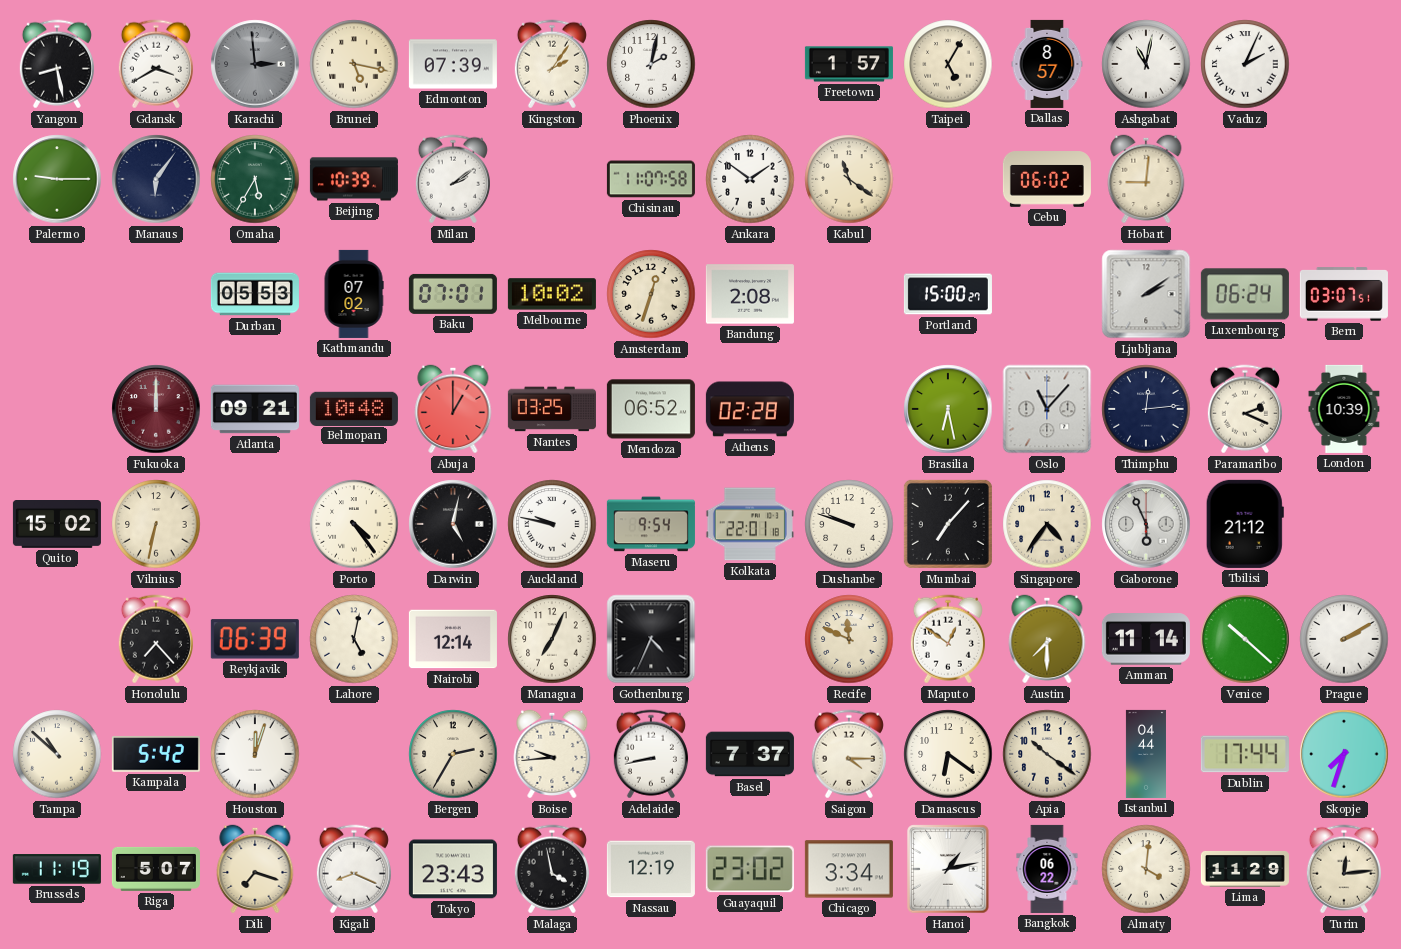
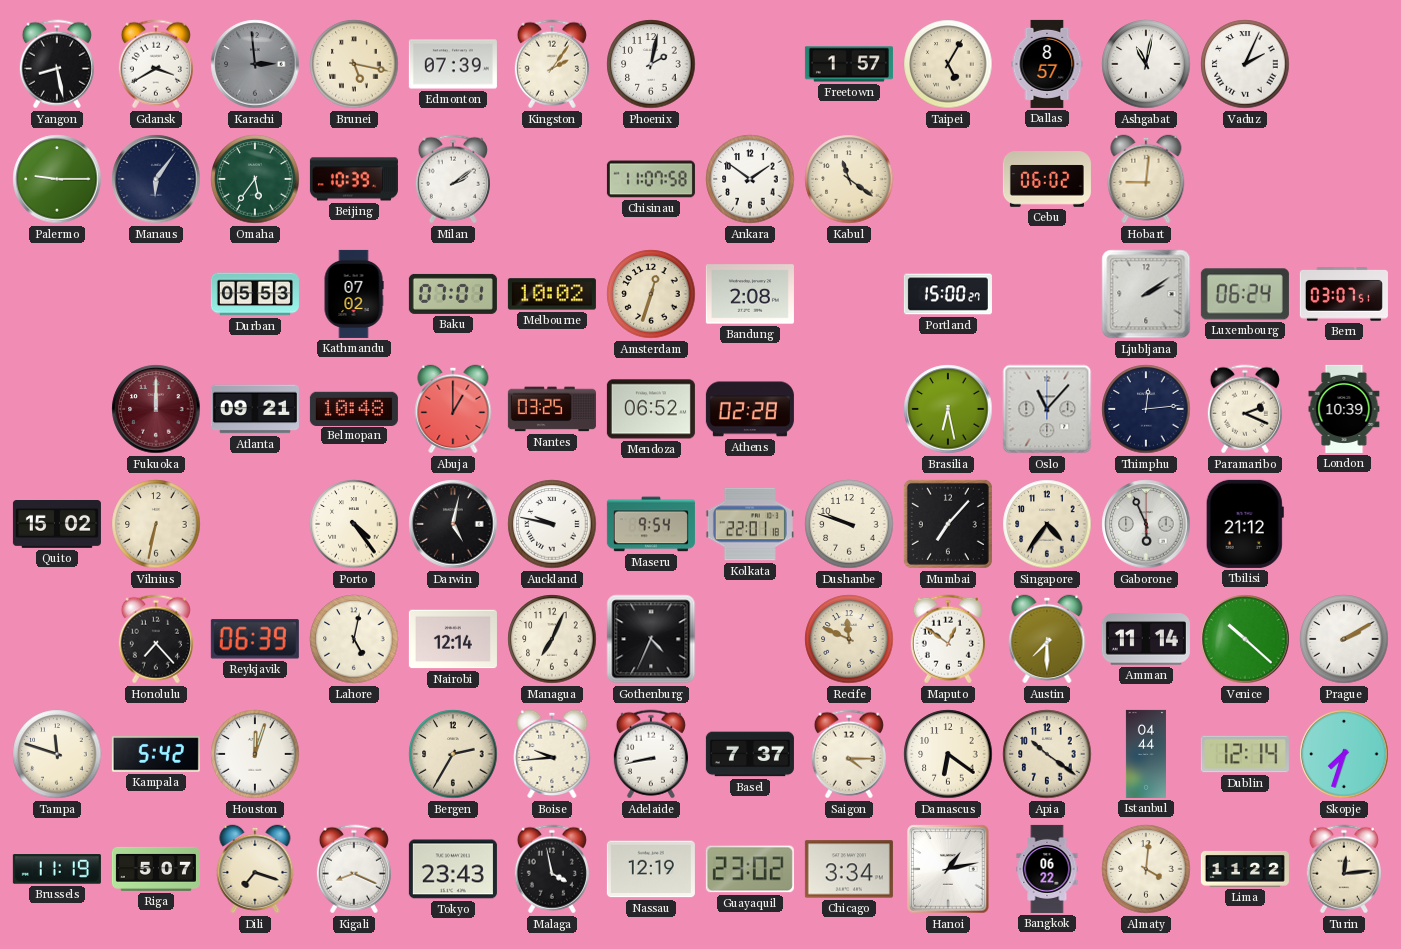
Omaha: 5:35 -> 5:36
Tampa: 10:52 -> 11:48
Dublin: 17:44 -> 12:14
Lima: 11:29 -> 11:22
